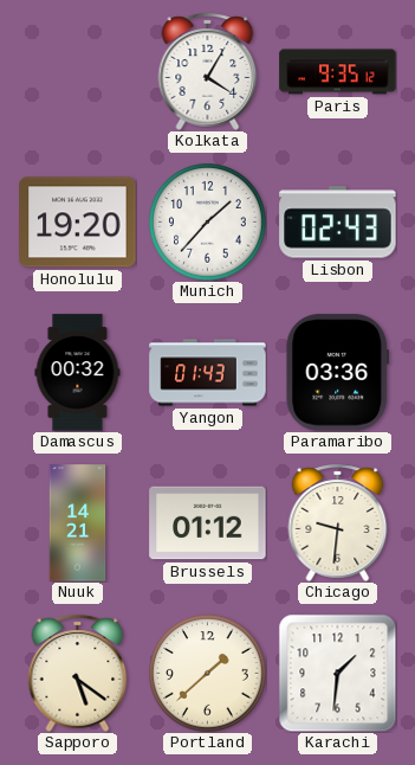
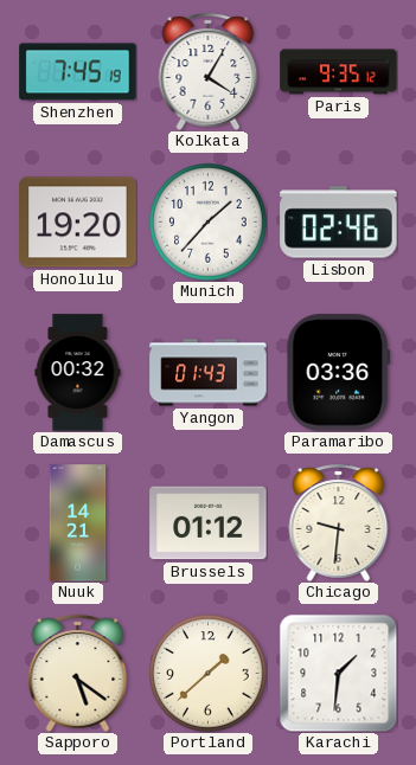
Shenzhen: none -> 7:45
Lisbon: 02:43 -> 02:46
